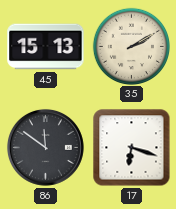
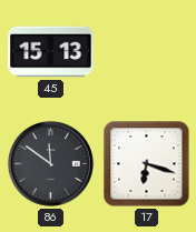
35: 2:10 -> none
